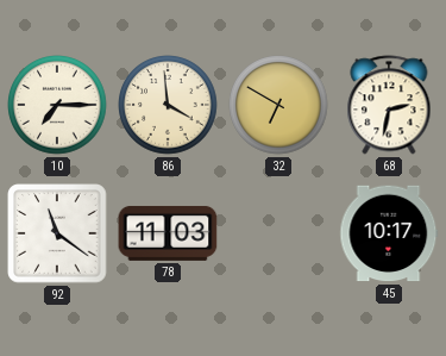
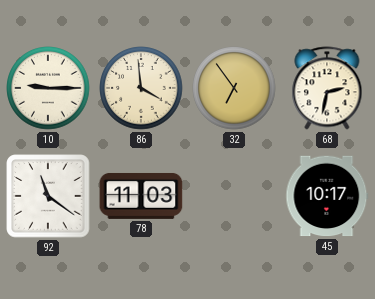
10: 7:15 -> 9:15
32: 6:50 -> 6:54
